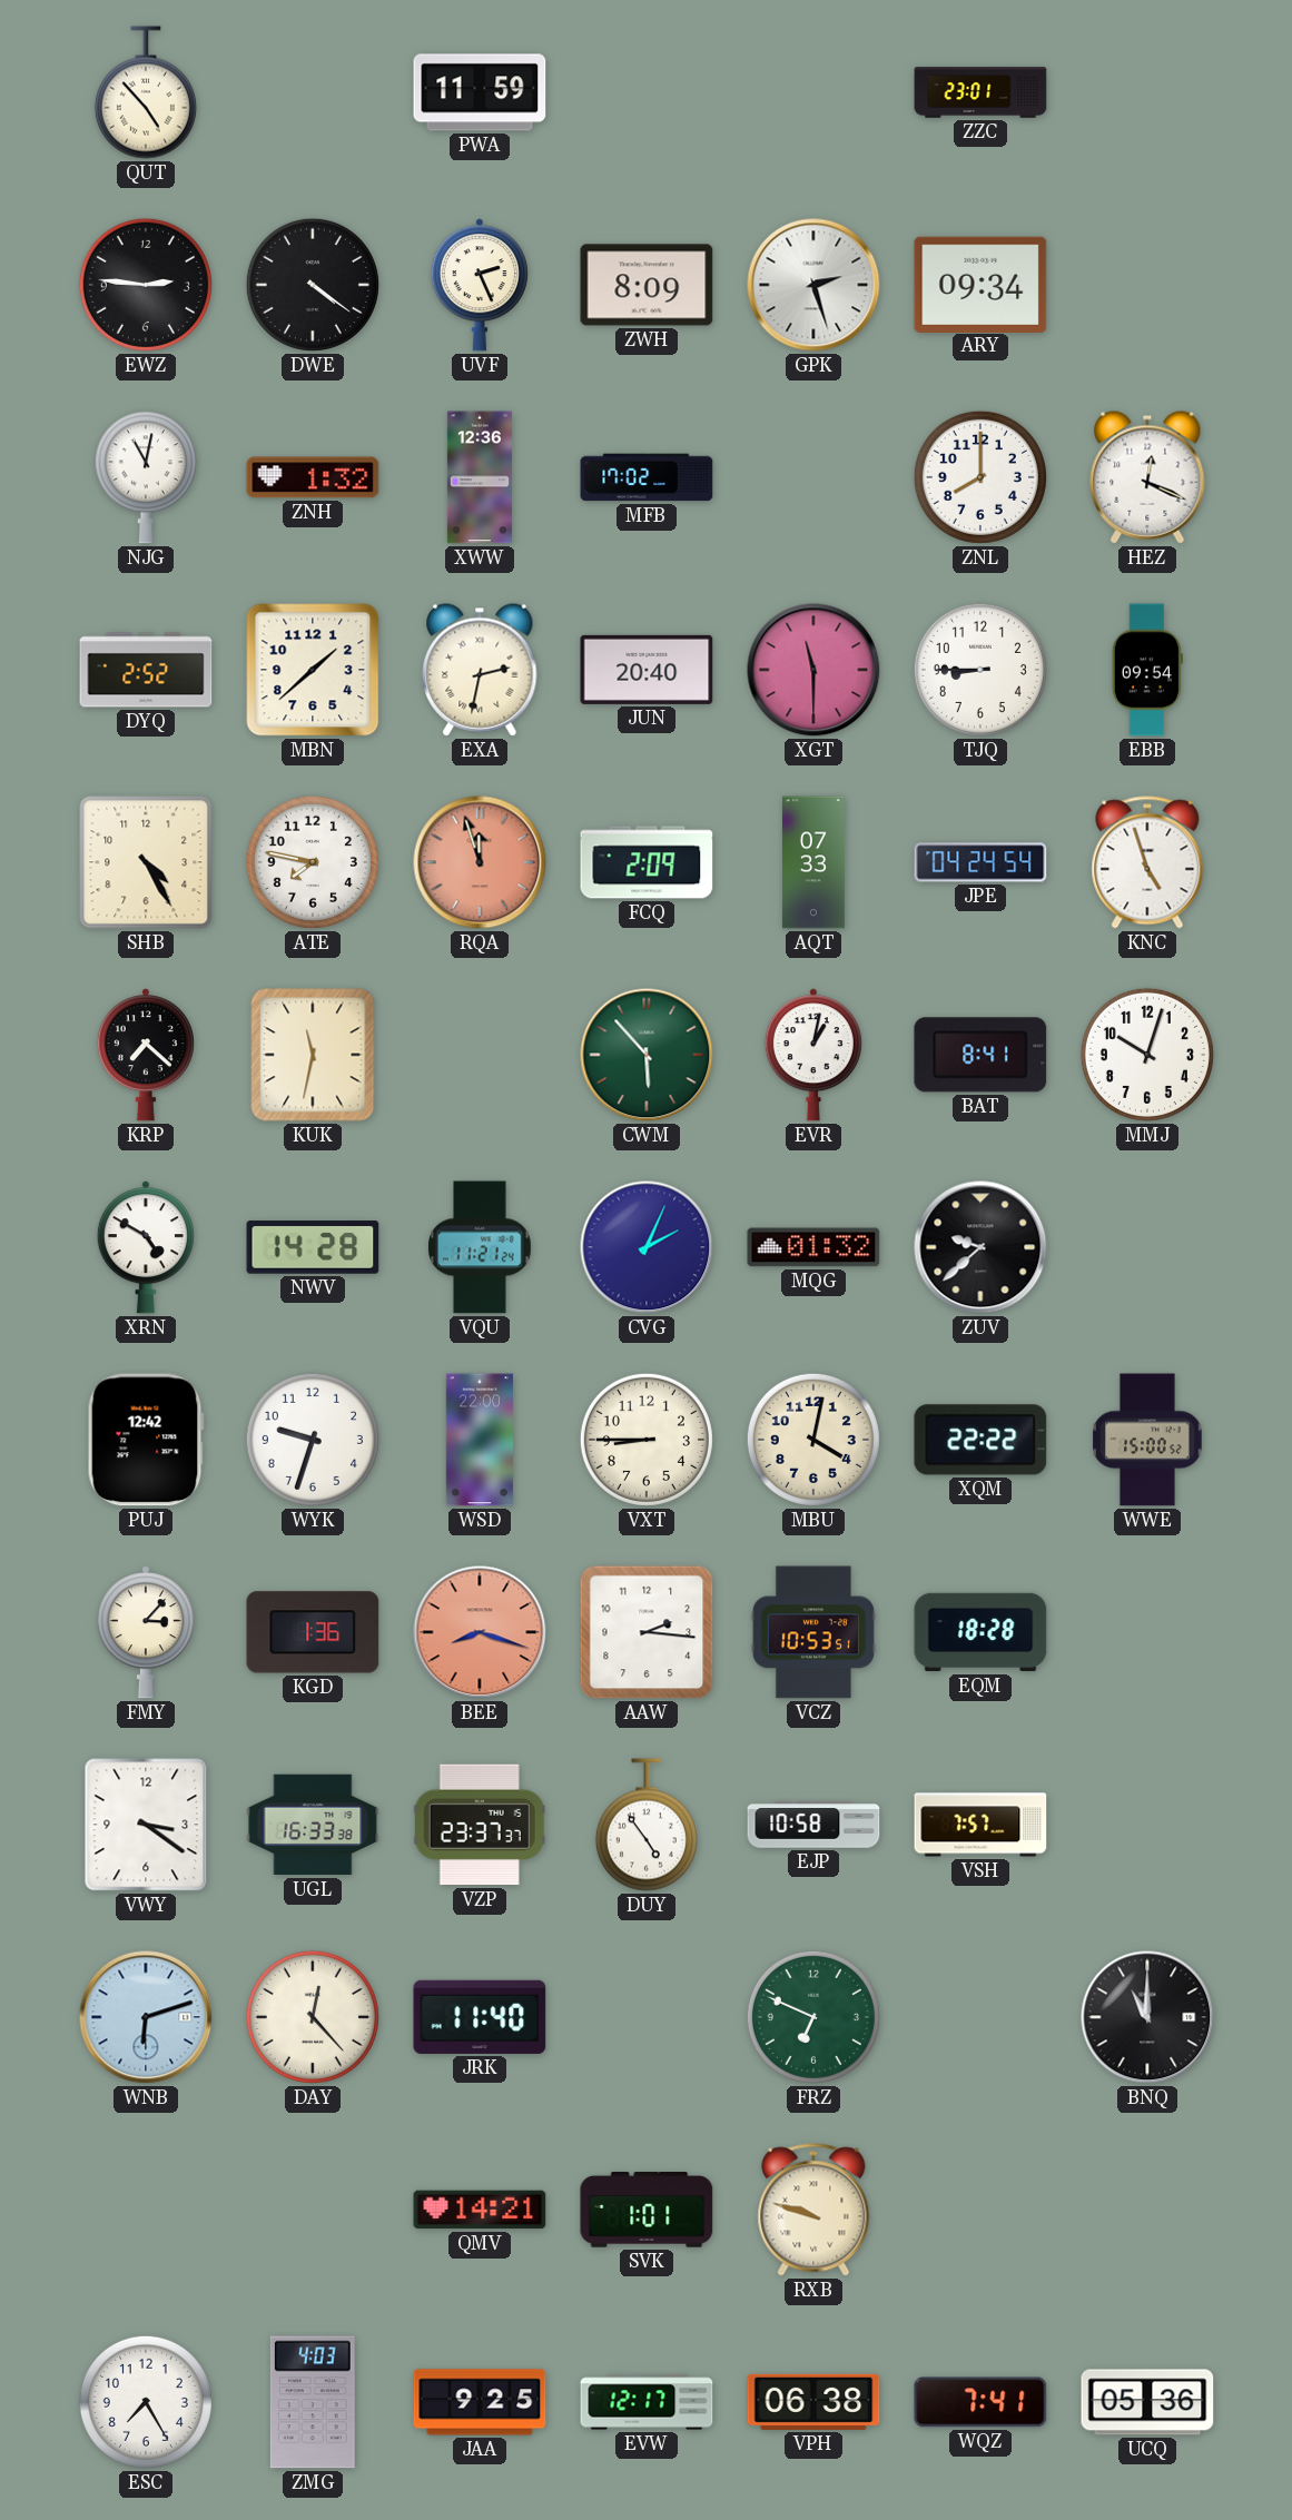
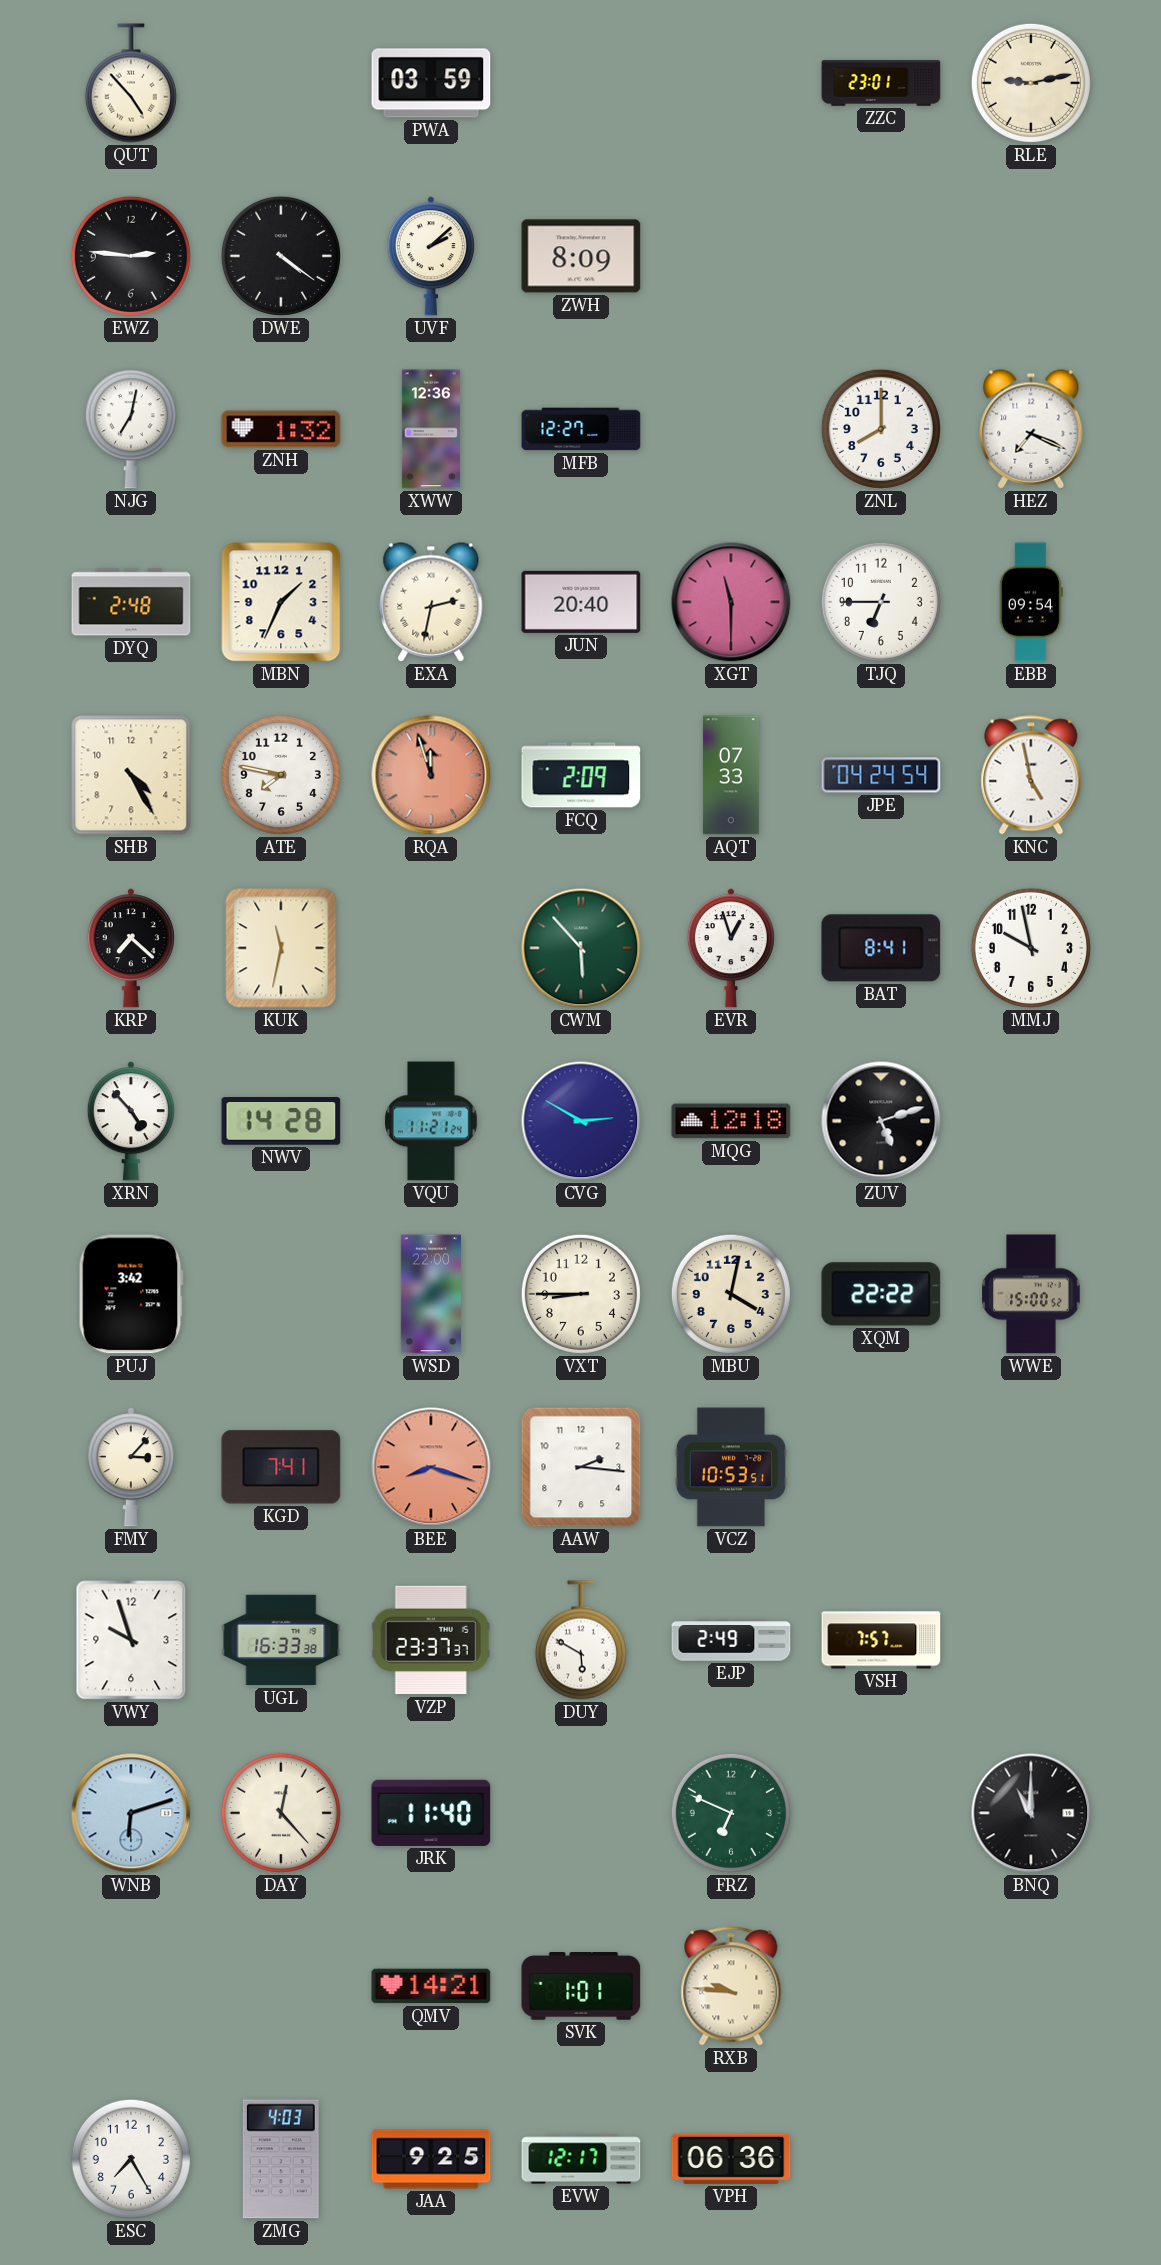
PWA: 11:59 -> 03:59
RLE: none -> 9:13
UVF: 2:26 -> 2:08
GPK: 2:27 -> none
ARY: 09:34 -> none
NJG: 11:02 -> 7:02
MFB: 17:02 -> 12:27
HEZ: 12:19 -> 7:19
DYQ: 2:52 -> 2:48
MBN: 1:38 -> 1:34
TJQ: 8:45 -> 6:45
KNC: 4:57 -> 4:58
EVR: 1:02 -> 12:57
MMJ: 10:03 -> 9:58
XRN: 4:50 -> 4:53
CVG: 2:04 -> 2:50
MQG: 01:32 -> 12:18
ZUV: 9:38 -> 5:12
PUJ: 12:42 -> 3:42
WYK: 9:33 -> none
KGD: 1:36 -> 7:41
EQM: 18:28 -> none
VWY: 3:21 -> 9:57
DUY: 4:54 -> 5:50
EJP: 10:58 -> 2:49
RXB: 9:48 -> 9:46
VPH: 06:38 -> 06:36
WQZ: 7:41 -> none
UCQ: 05:36 -> none
